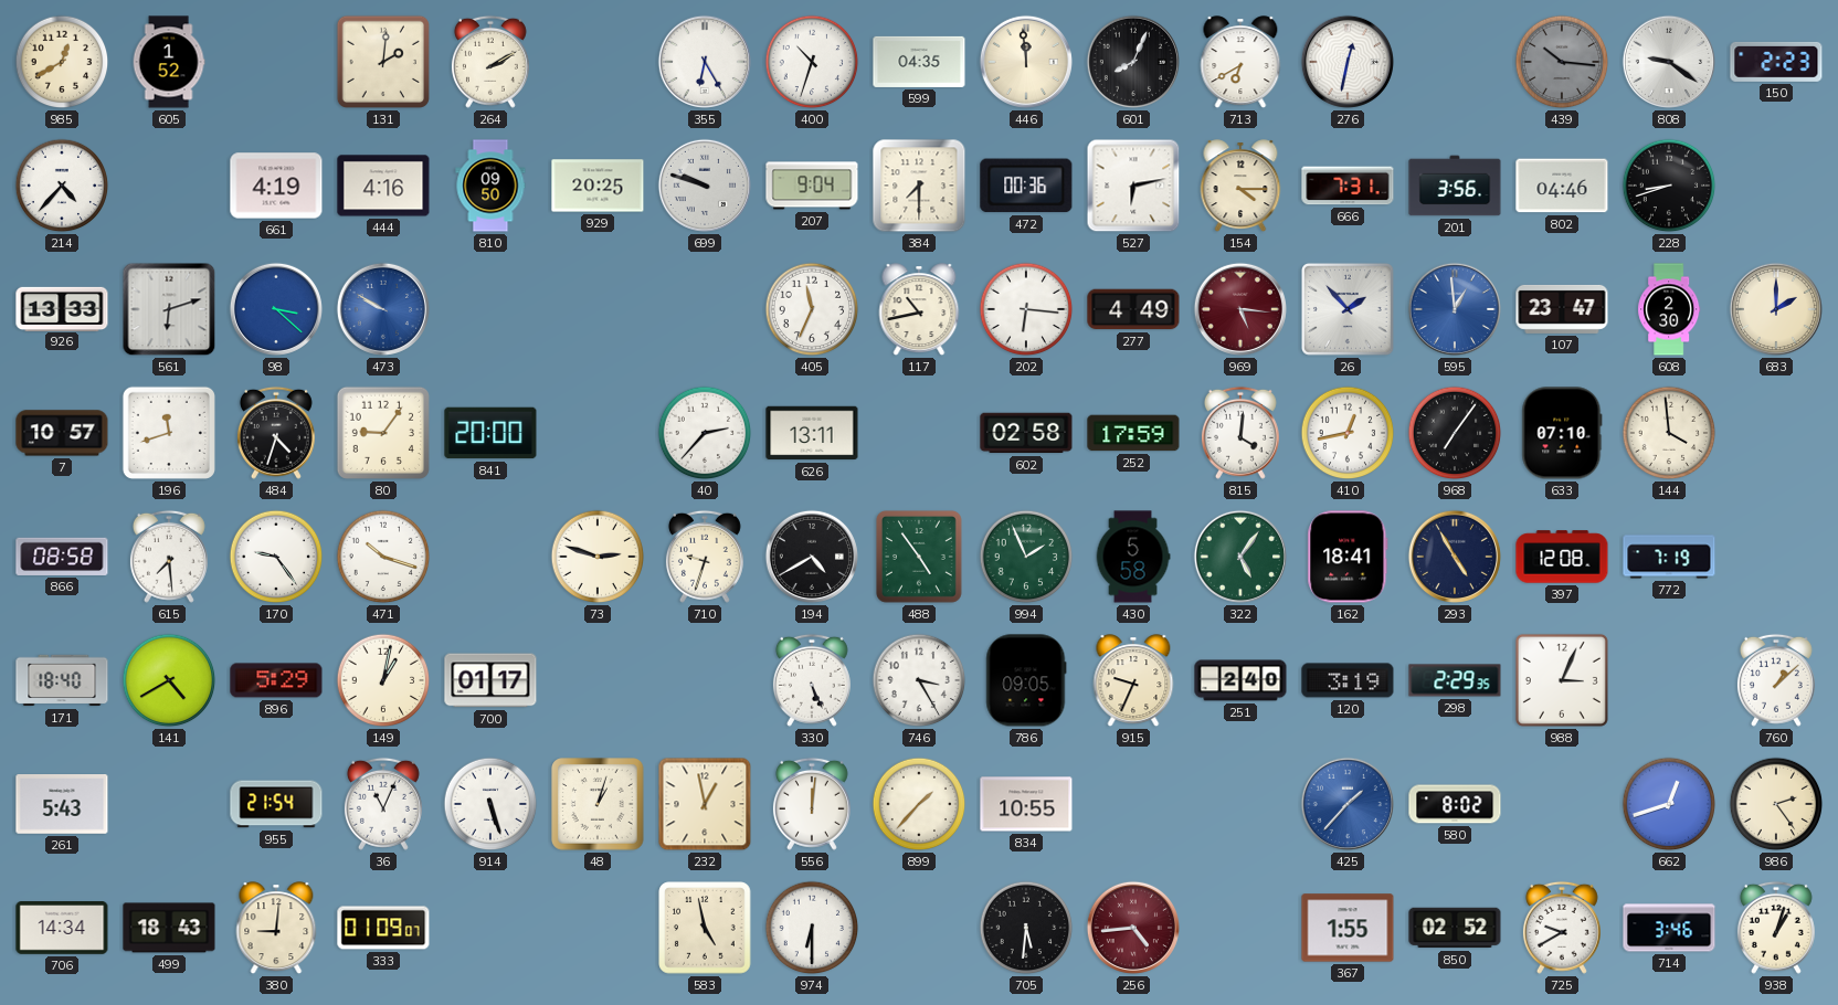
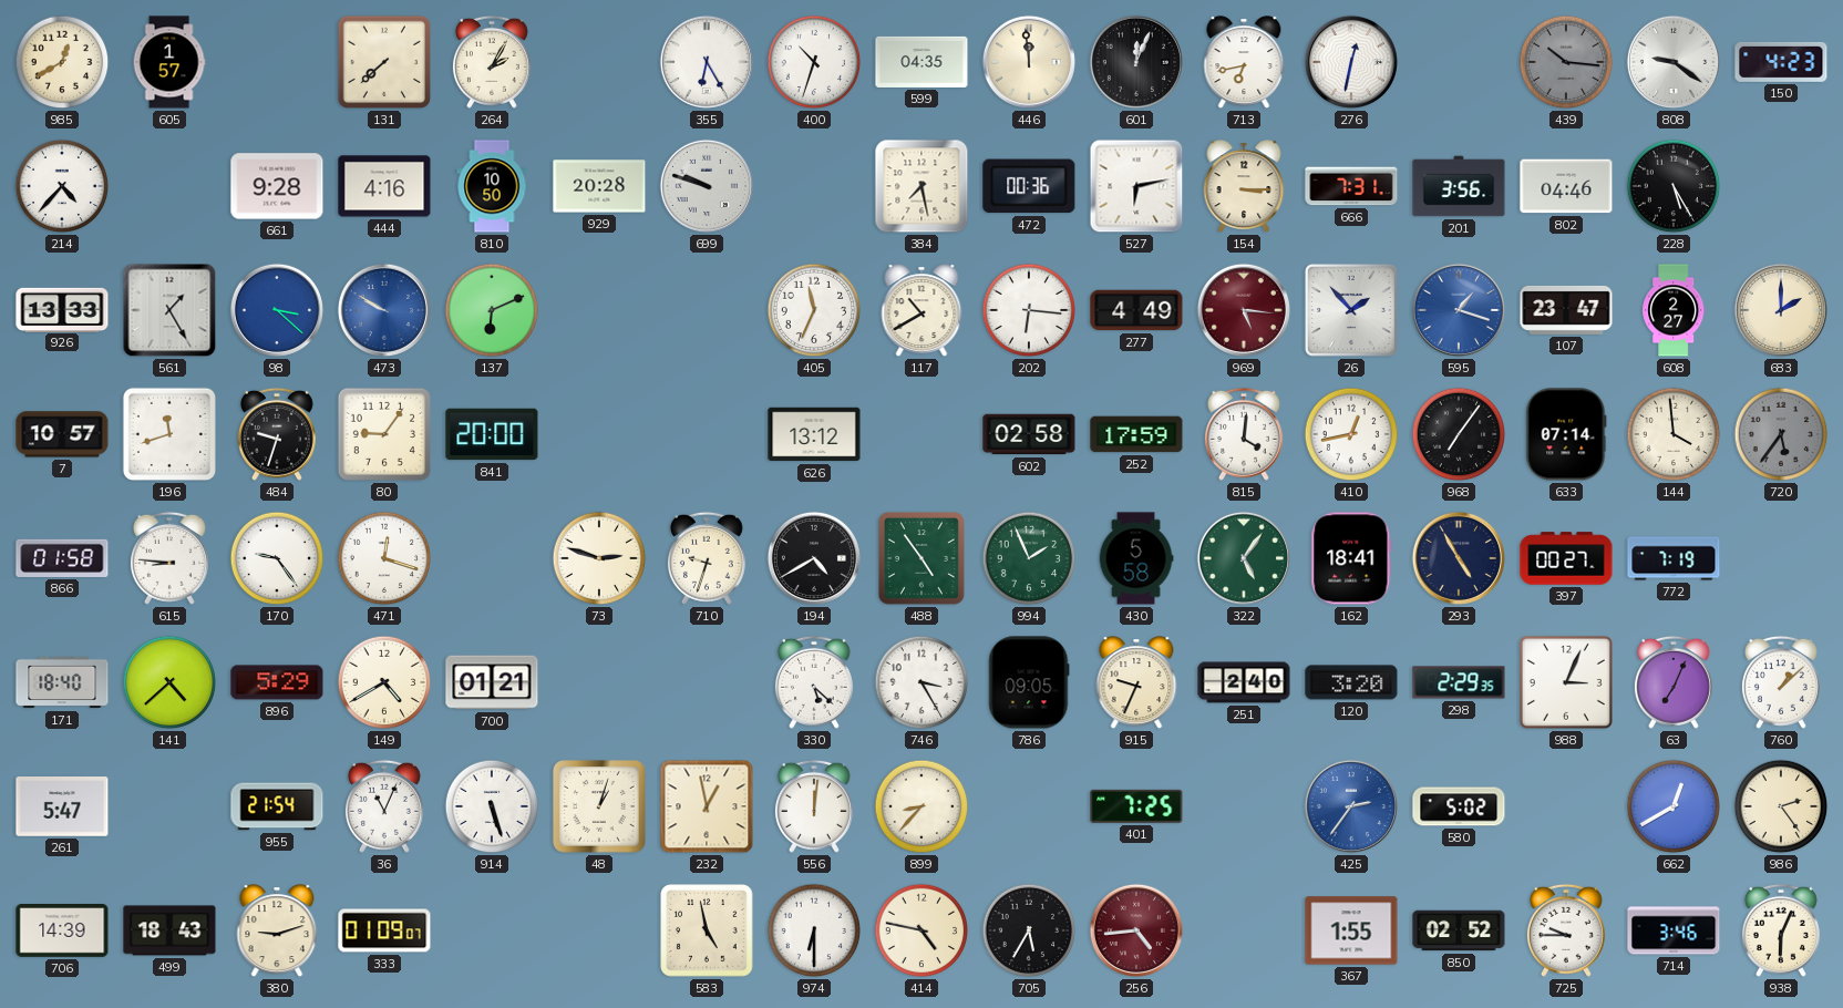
605: 1:52 -> 1:57
131: 2:01 -> 7:38
264: 2:10 -> 2:05
601: 8:04 -> 12:04
713: 6:40 -> 6:43
150: 2:23 -> 4:23
661: 4:19 -> 9:28
810: 09:50 -> 10:50
929: 20:25 -> 20:28
207: 9:04 -> none
384: 7:30 -> 7:28
154: 4:15 -> 3:15
228: 8:42 -> 5:25
561: 6:12 -> 1:25
137: none -> 6:11
117: 10:43 -> 10:40
595: 12:59 -> 1:18
608: 2:30 -> 2:27
484: 4:33 -> 9:33
40: 2:37 -> none
626: 13:11 -> 13:12
633: 07:10 -> 07:14
720: none -> 5:36
866: 08:58 -> 01:58
615: 7:29 -> 8:46
471: 10:18 -> 12:18
397: 12:08 -> 00:27
141: 4:40 -> 4:38
149: 1:02 -> 4:40
700: 01:17 -> 01:21
330: 5:26 -> 5:22
120: 3:19 -> 3:20
63: none -> 7:04
261: 5:43 -> 5:47
899: 1:37 -> 8:37
834: 10:55 -> none
401: none -> 7:25
425: 1:37 -> 2:36
580: 8:02 -> 5:02
662: 12:42 -> 12:40
706: 14:34 -> 14:39
380: 9:01 -> 9:12
414: none -> 4:47
705: 5:31 -> 5:35
725: 9:40 -> 9:45
938: 1:03 -> 6:04
